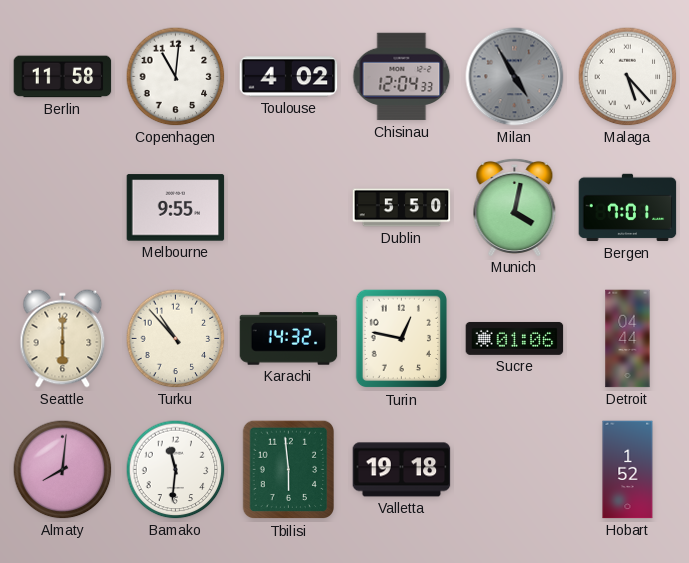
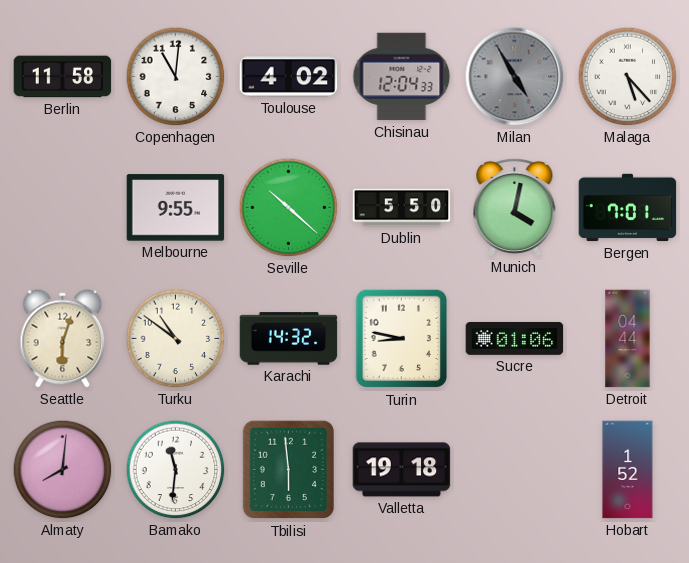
Seville: none -> 10:22
Seattle: 6:00 -> 6:03
Turku: 10:53 -> 10:51
Turin: 12:47 -> 8:47
